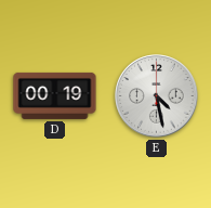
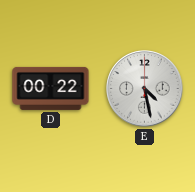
D: 00:19 -> 00:22
